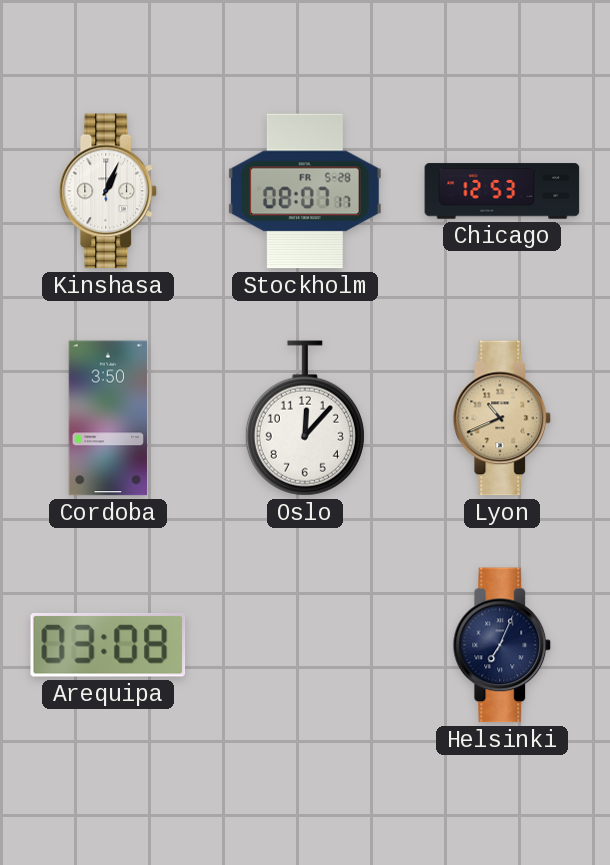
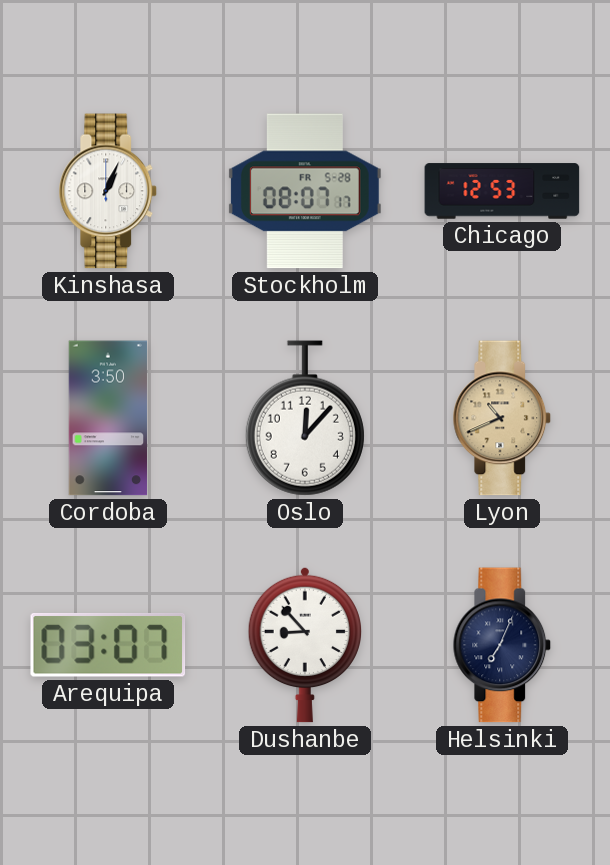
Arequipa: 03:08 -> 03:07
Dushanbe: none -> 8:53
